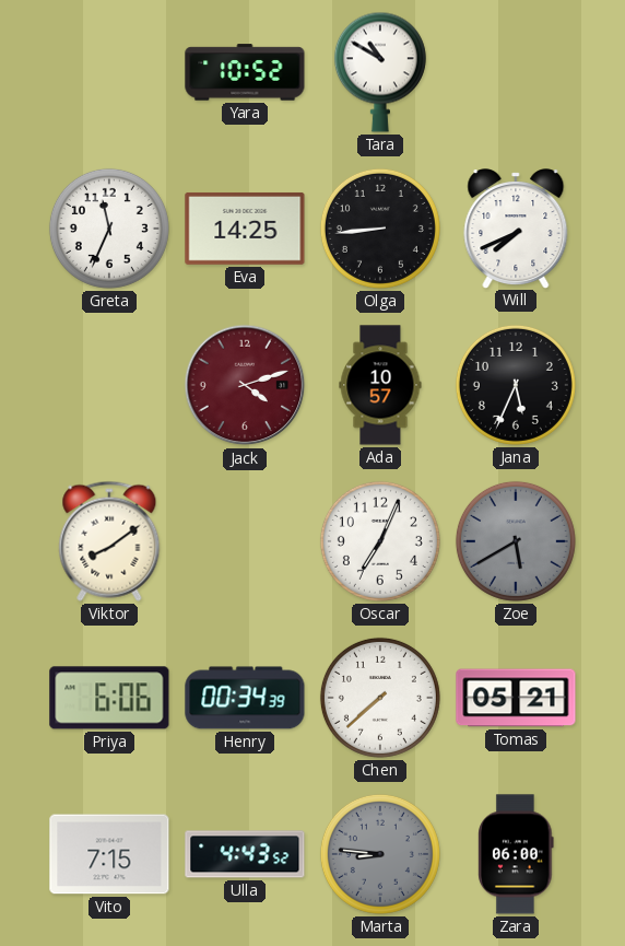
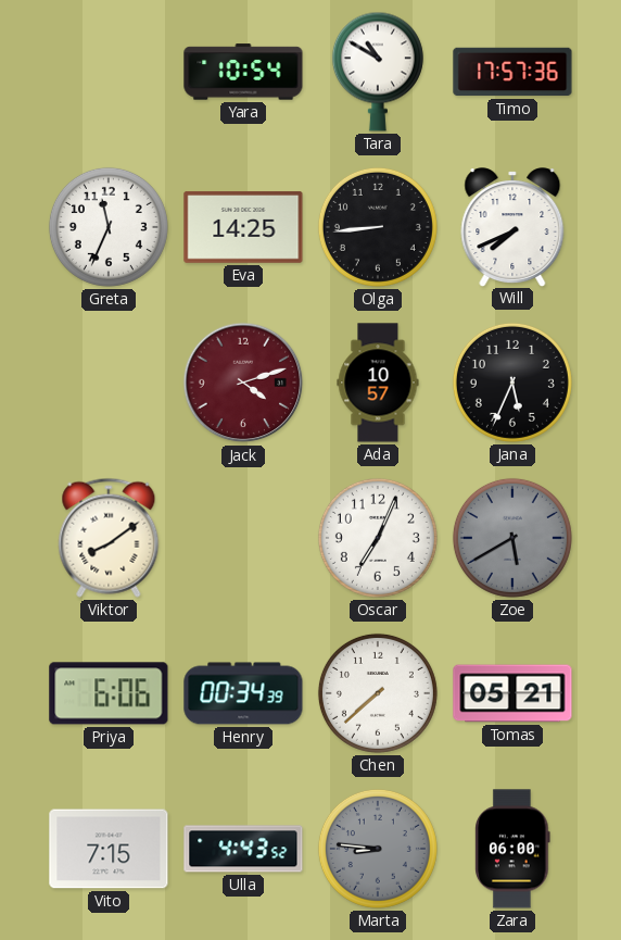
Yara: 10:52 -> 10:54
Timo: none -> 17:57
